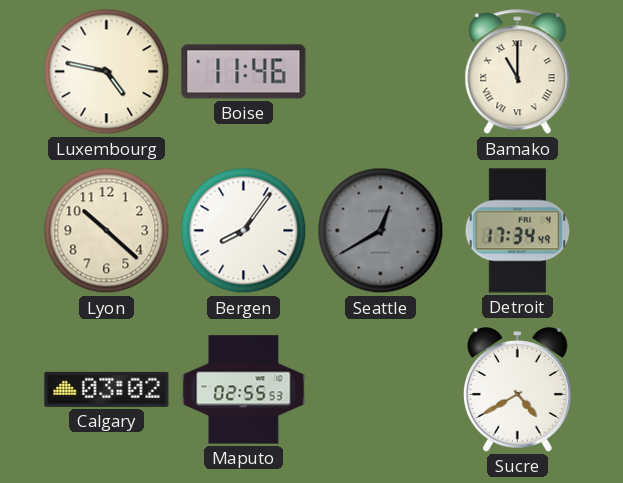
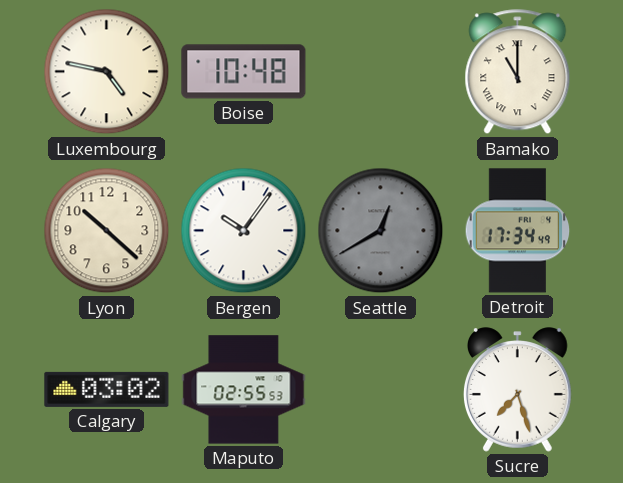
Boise: 11:46 -> 10:48
Bergen: 8:06 -> 10:06
Sucre: 4:40 -> 7:27
